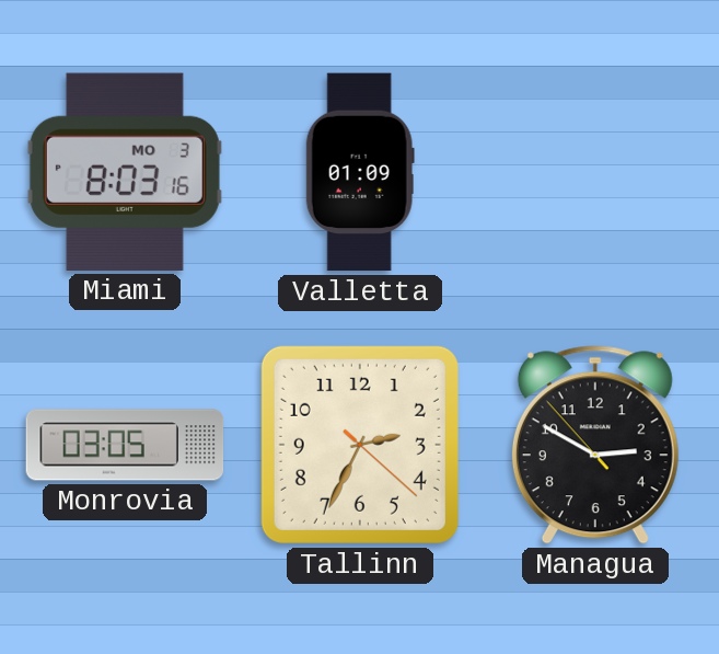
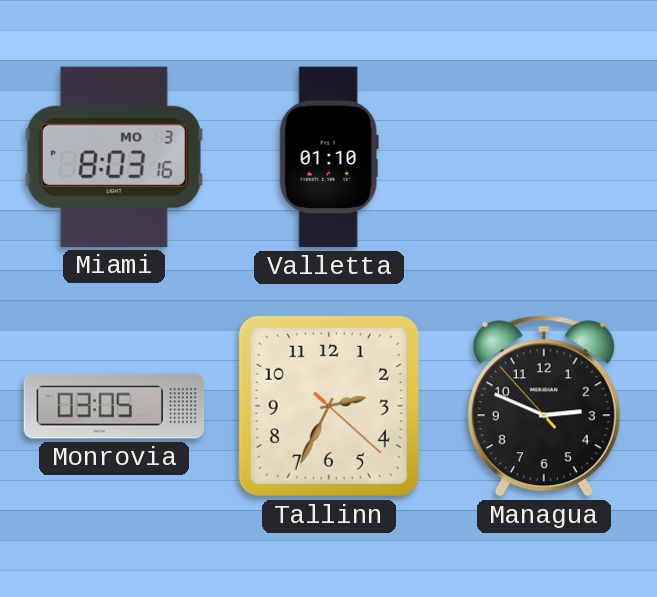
Valletta: 01:09 -> 01:10
Managua: 2:49 -> 2:48
